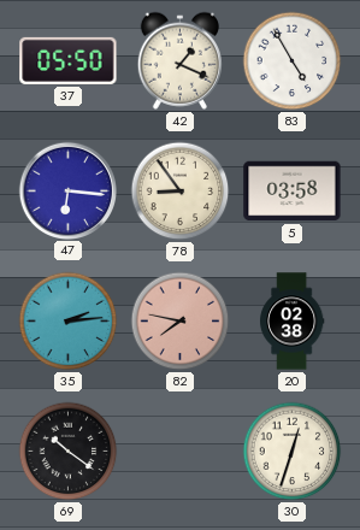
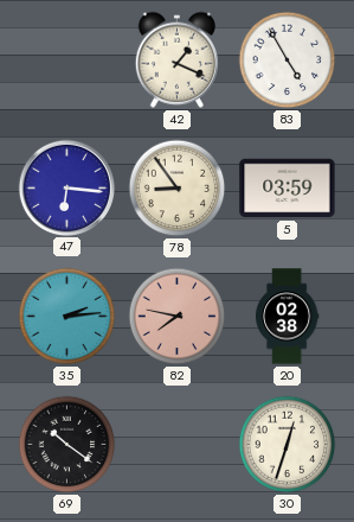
37: 05:50 -> none
5: 03:58 -> 03:59
